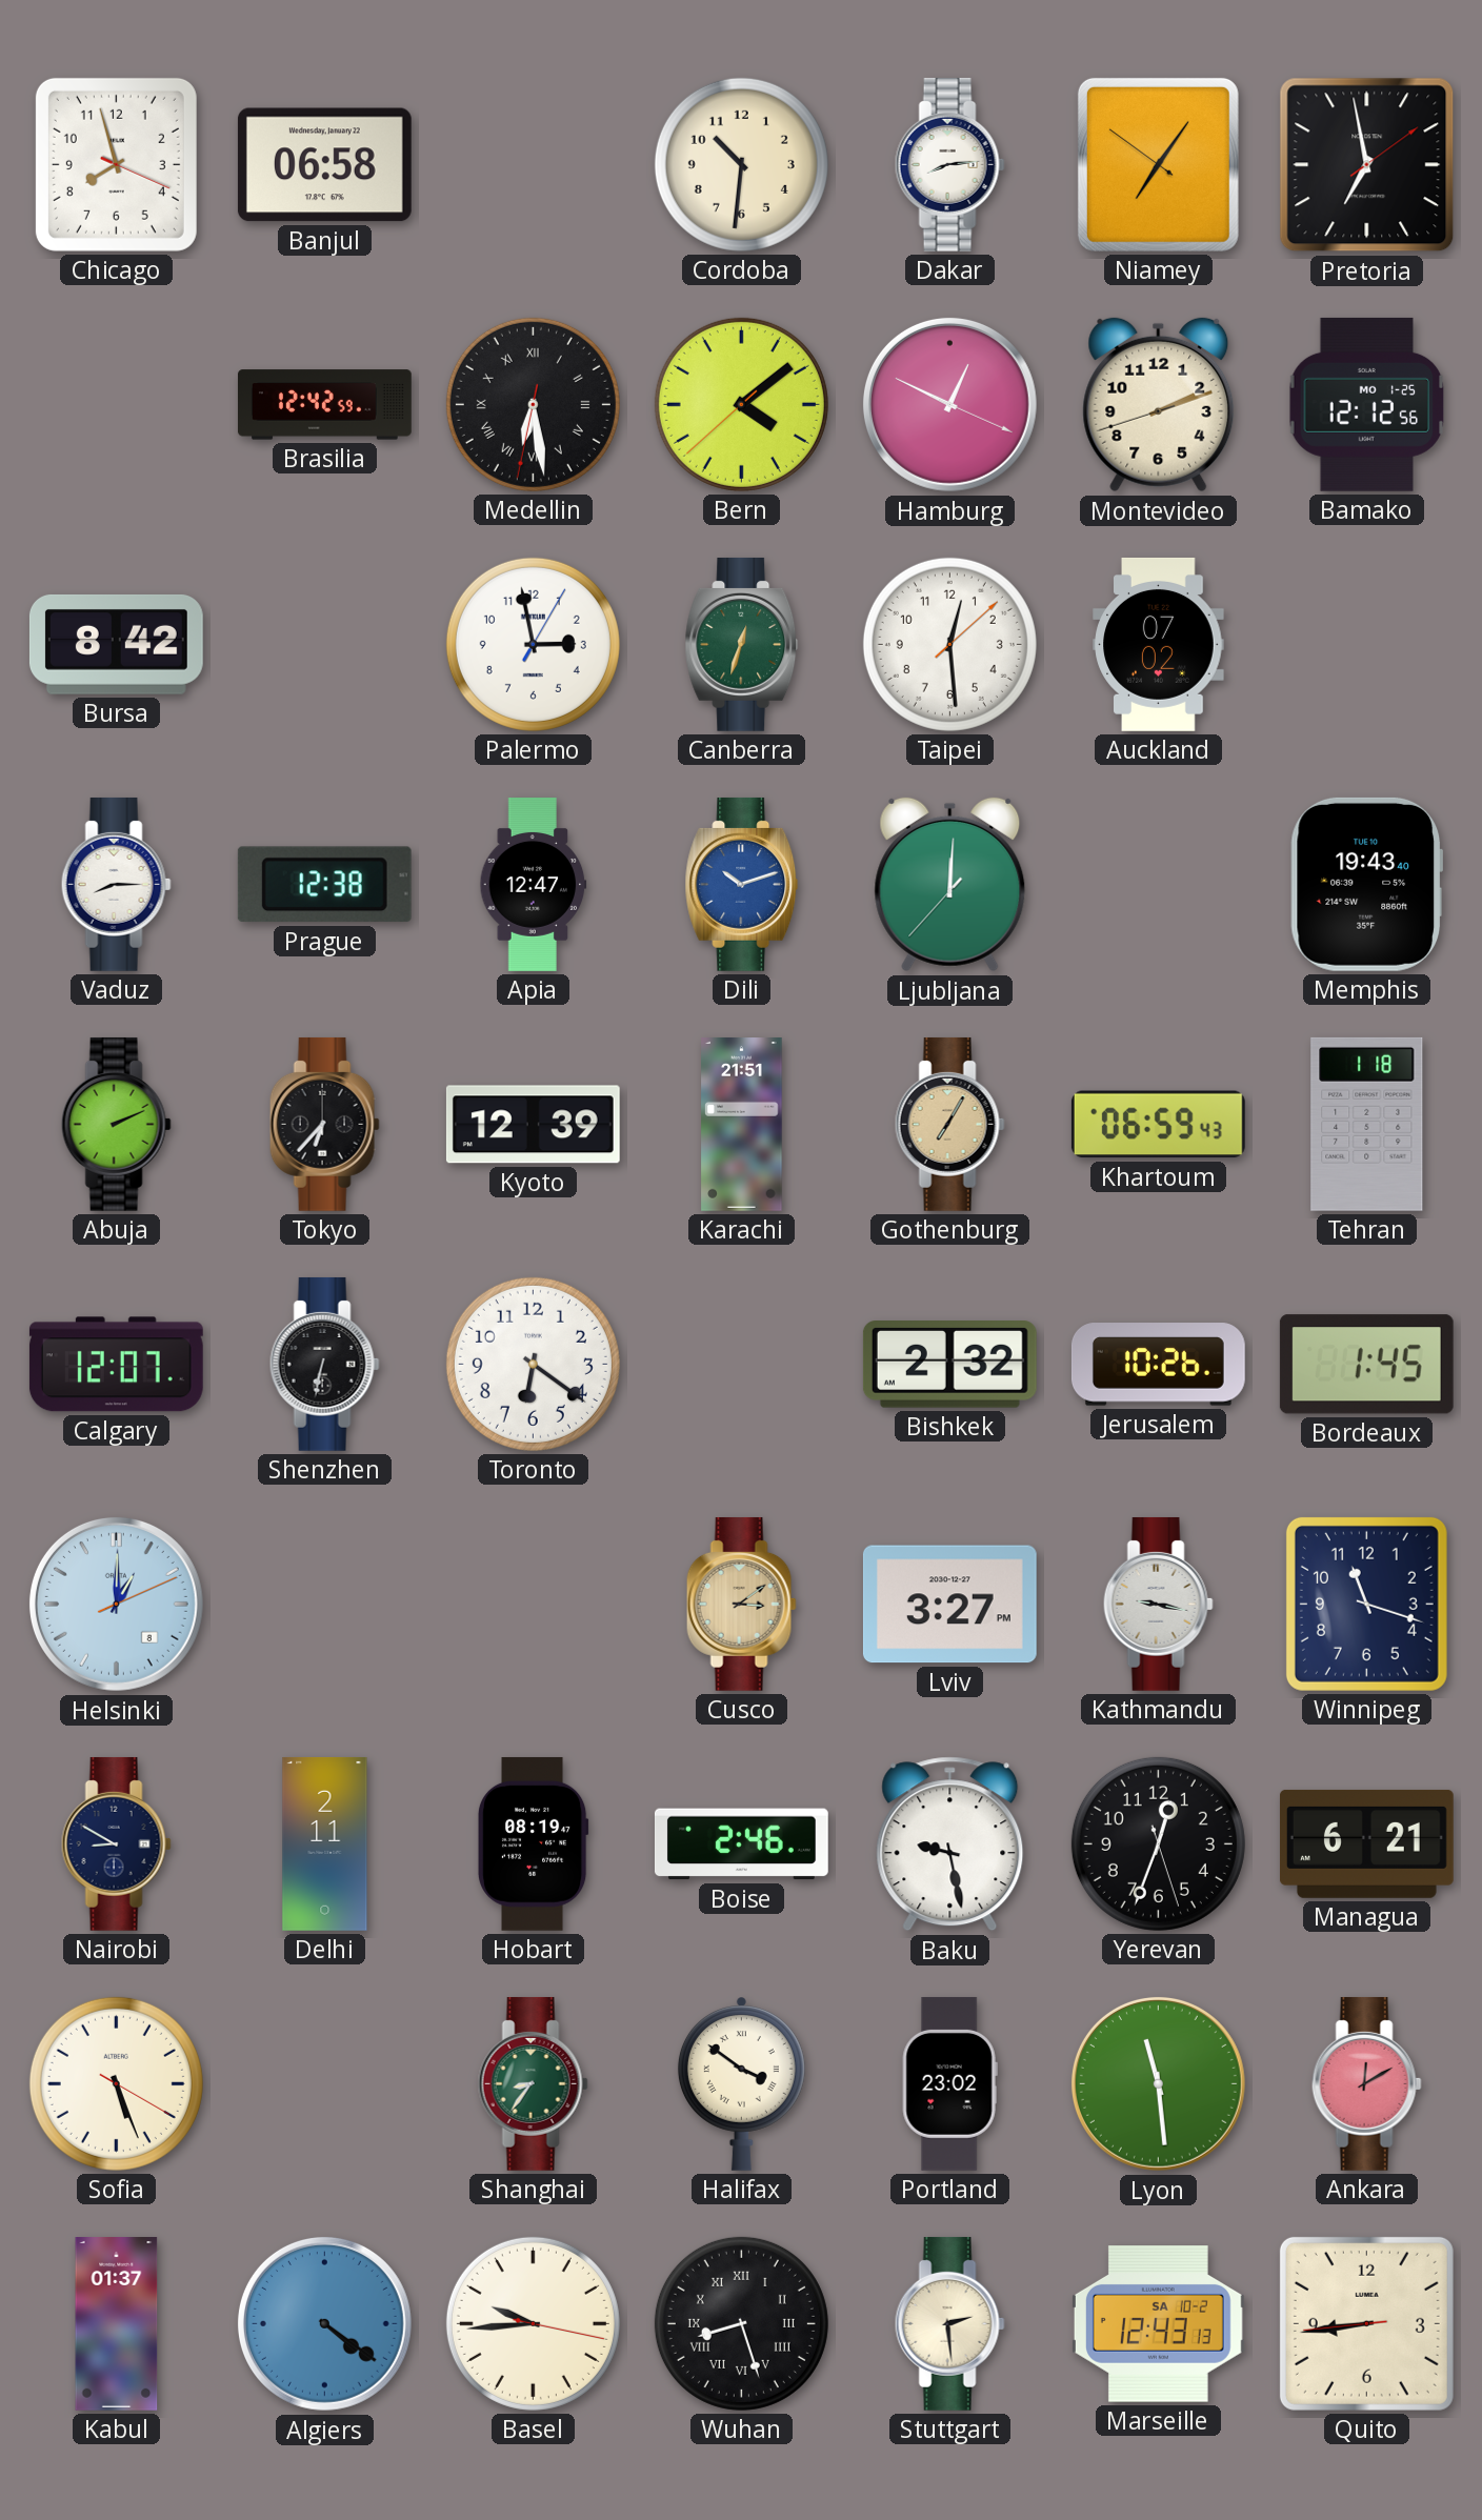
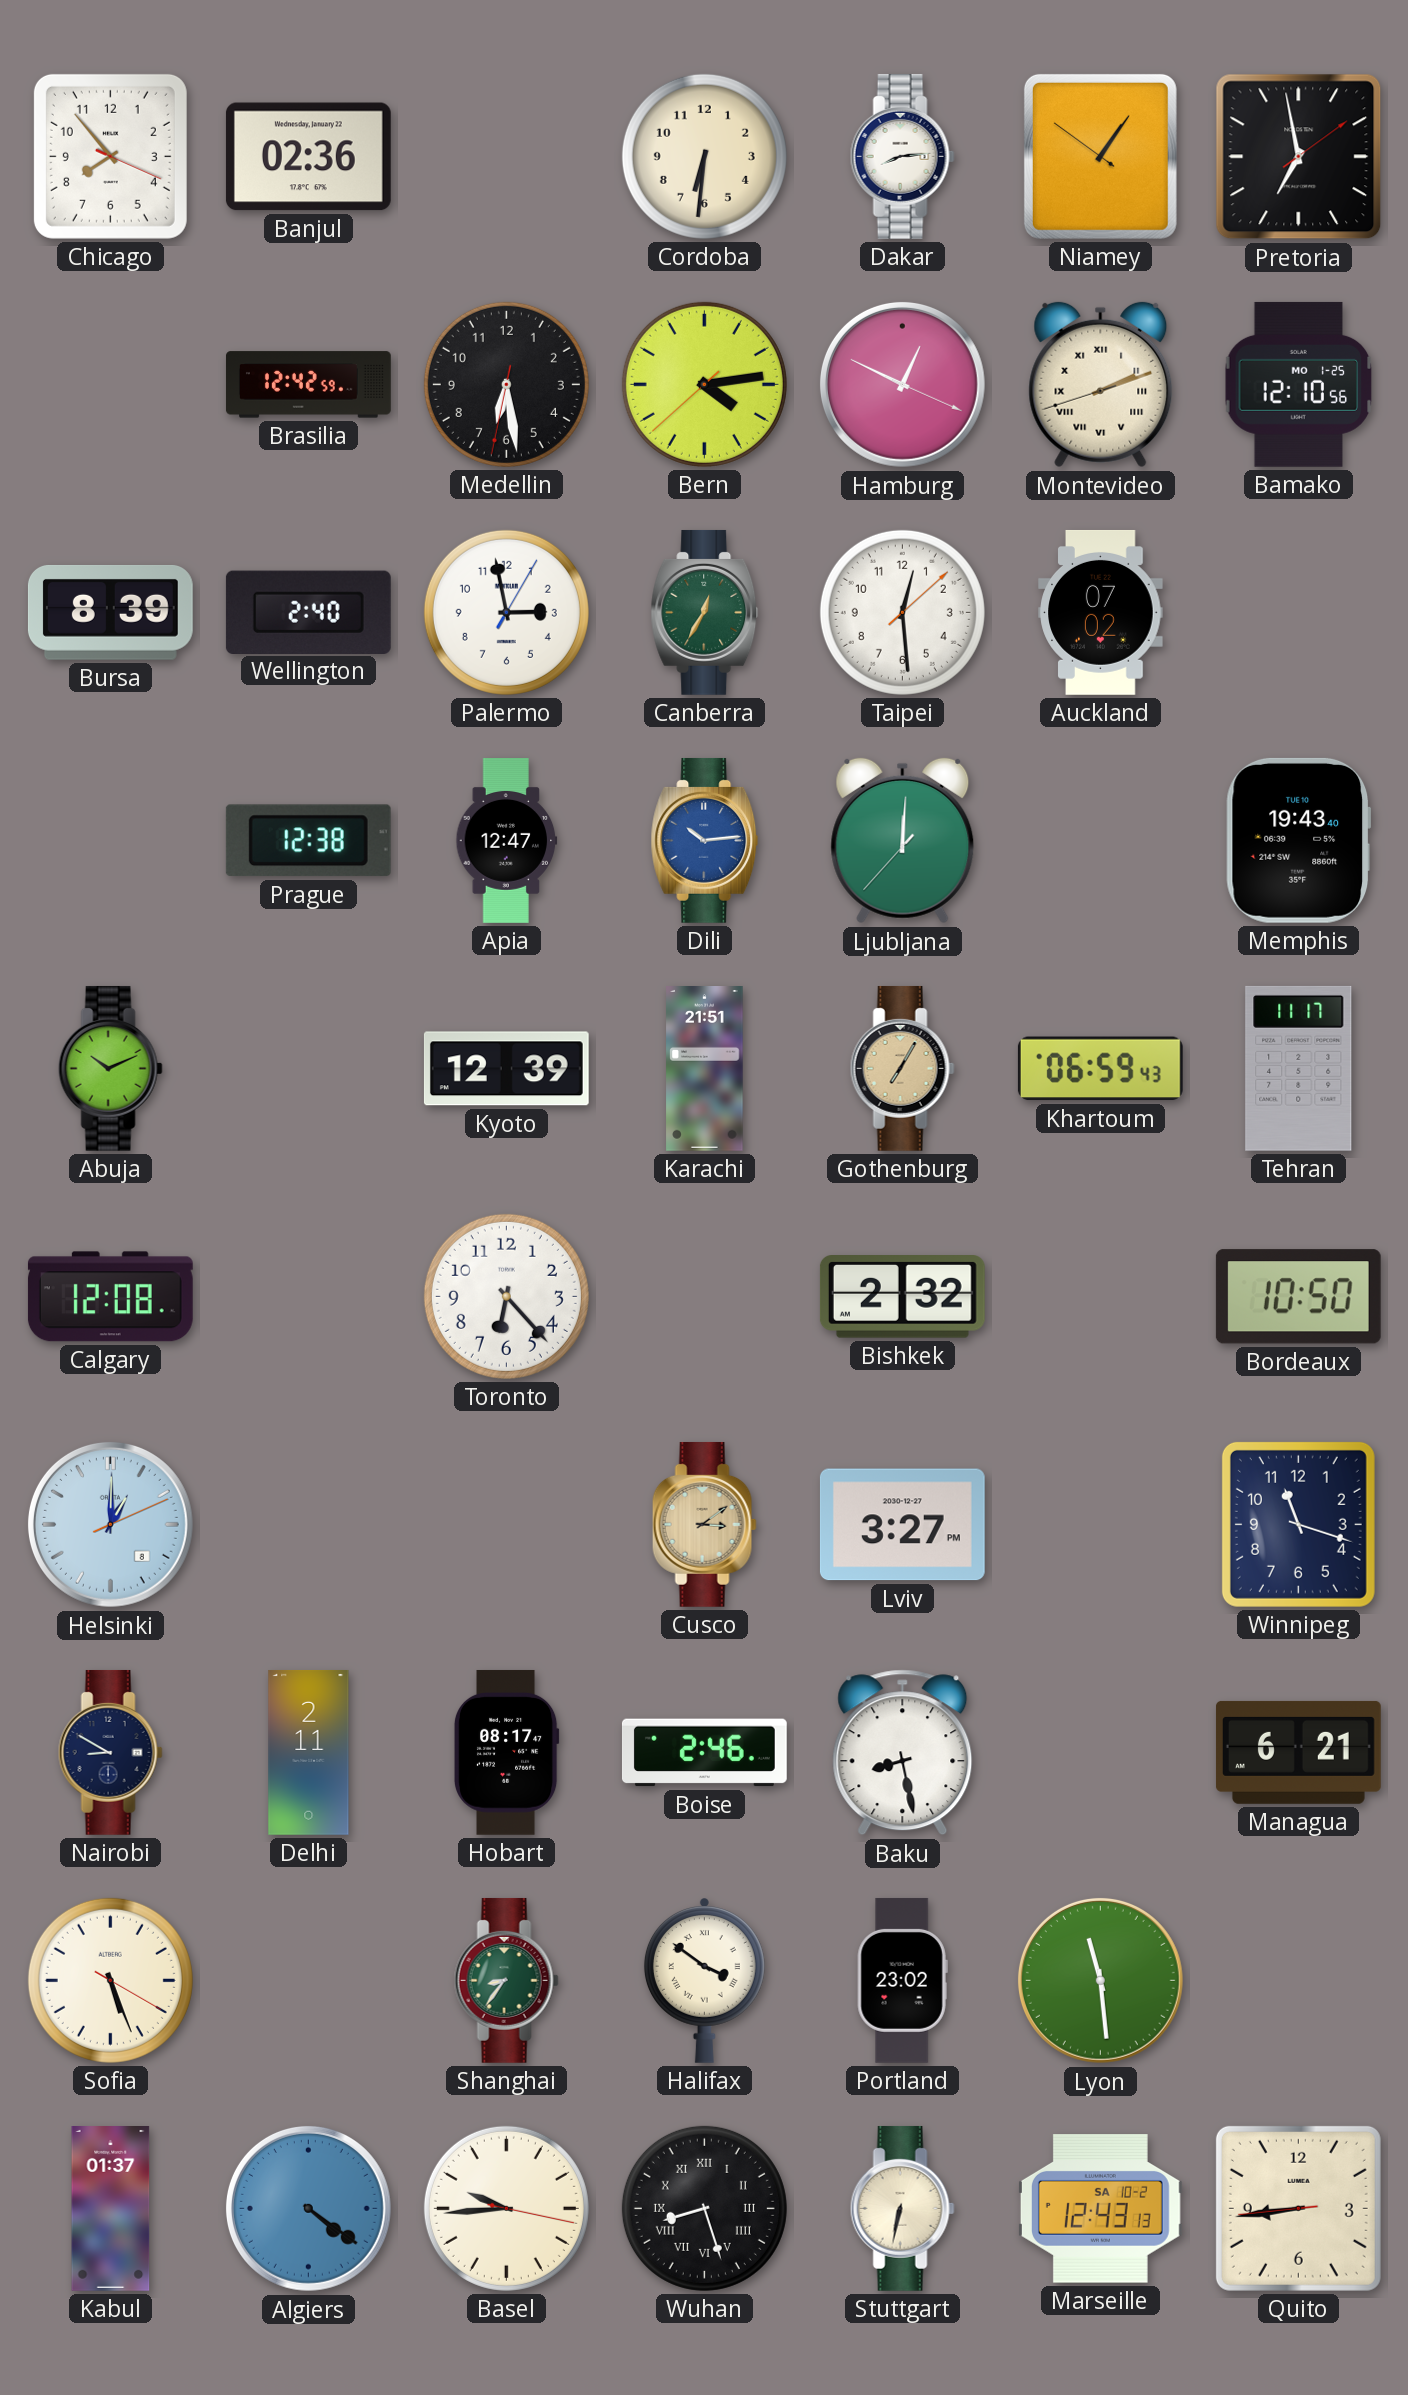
Chicago: 7:57 -> 7:53
Banjul: 06:58 -> 02:36
Cordoba: 10:31 -> 6:31
Niamey: 7:05 -> 1:05
Medellin numerals: Roman -> Arabic
Bern: 4:08 -> 4:13
Montevideo numerals: Arabic -> Roman
Bamako: 12:12 -> 12:10
Bursa: 8:42 -> 8:39
Wellington: none -> 2:40
Canberra: 12:33 -> 12:35
Vaduz: 8:15 -> none
Dili: 10:12 -> 10:14
Abuja: 2:11 -> 10:11
Tokyo: 6:37 -> none
Tehran: 1:18 -> 11:17
Calgary: 12:07 -> 12:08
Shenzhen: 6:32 -> none
Toronto: 6:21 -> 6:23
Jerusalem: 10:26 -> none
Bordeaux: 1:45 -> 10:50
Kathmandu: 9:17 -> none
Hobart: 08:19 -> 08:17
Baku: 9:28 -> 8:28
Yerevan: 12:33 -> none
Ankara: 12:10 -> none
Stuttgart: 2:29 -> 6:32
